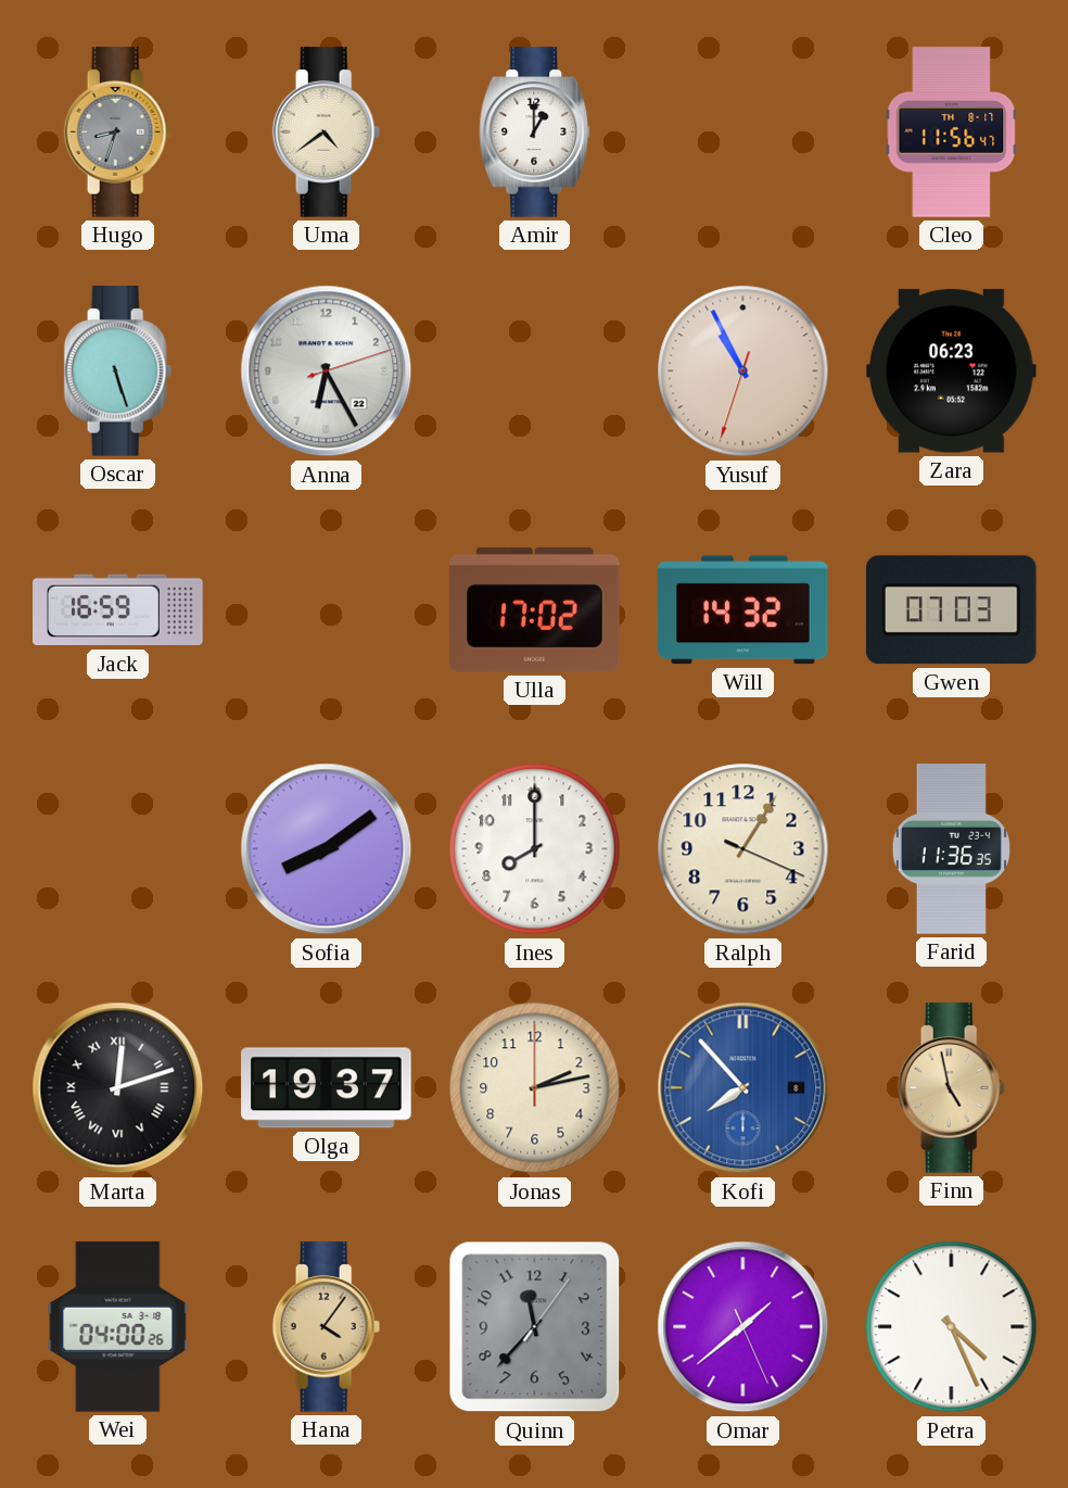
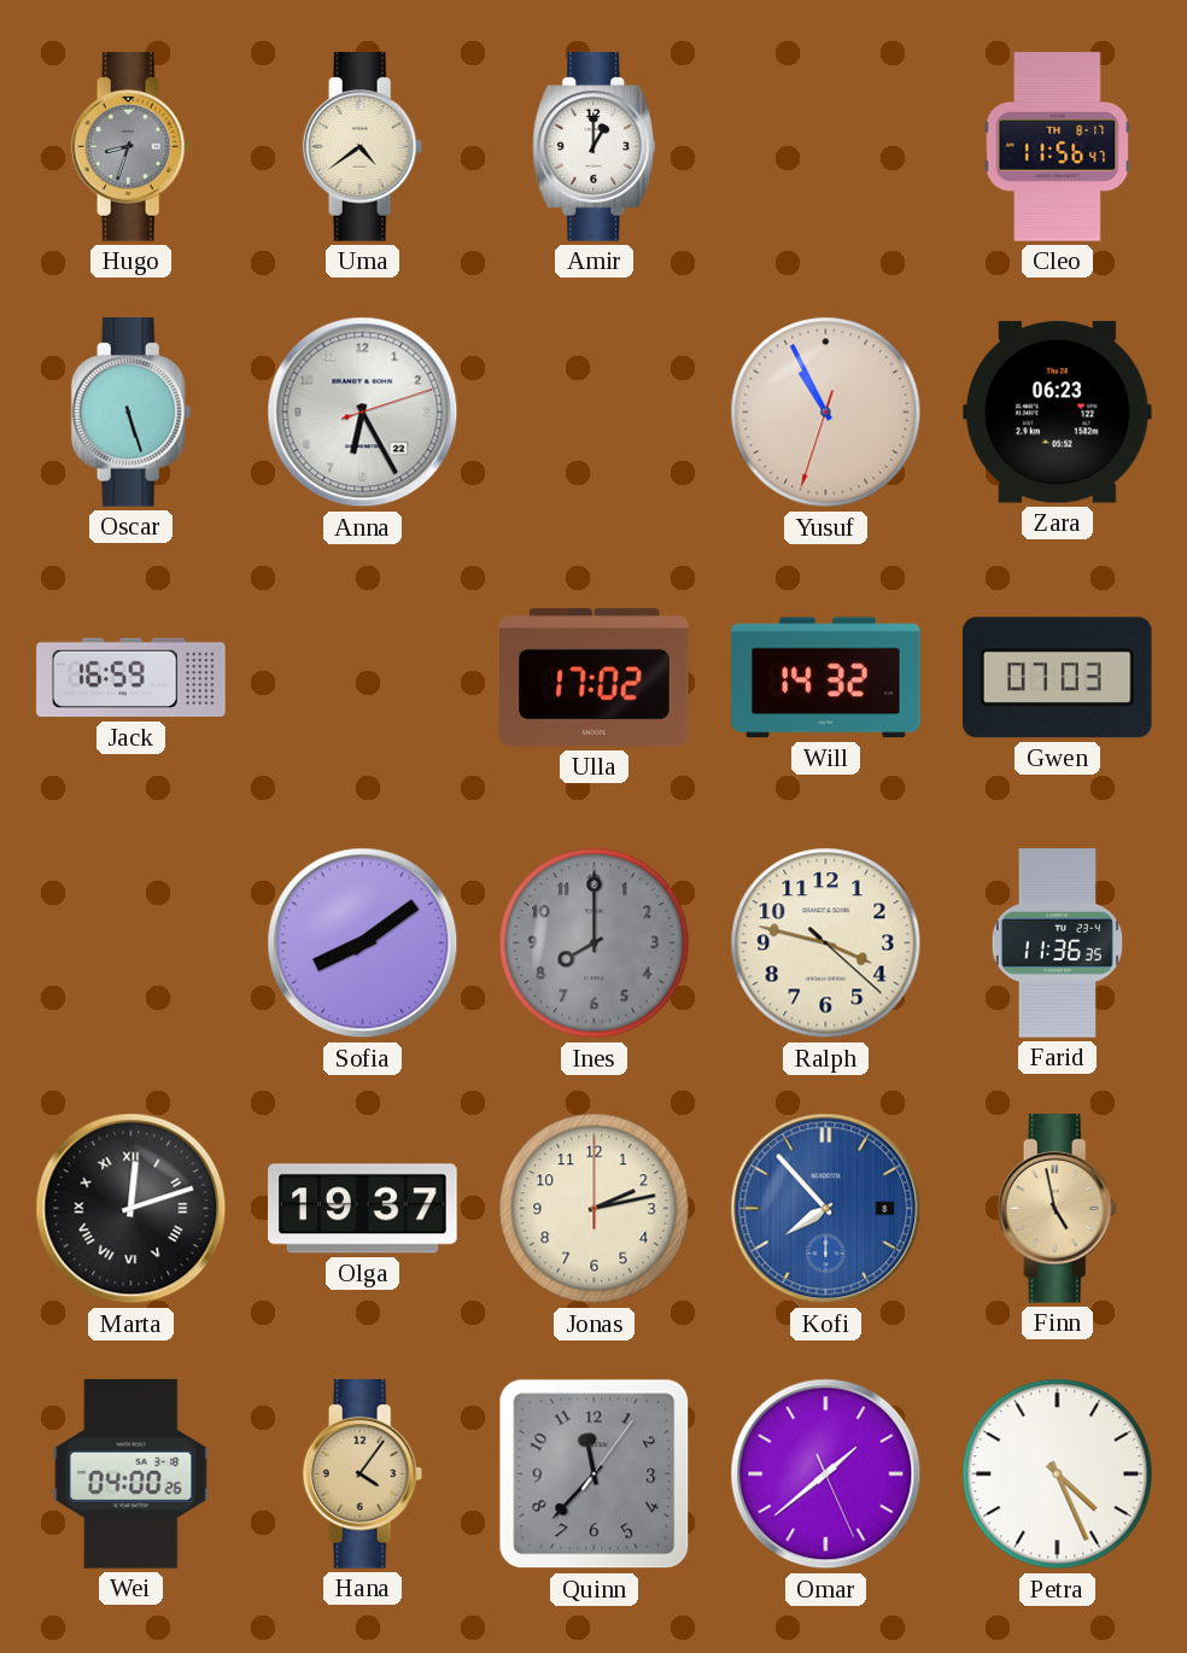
Ines dial: white -> grey
Ralph: 1:05 -> 3:47
